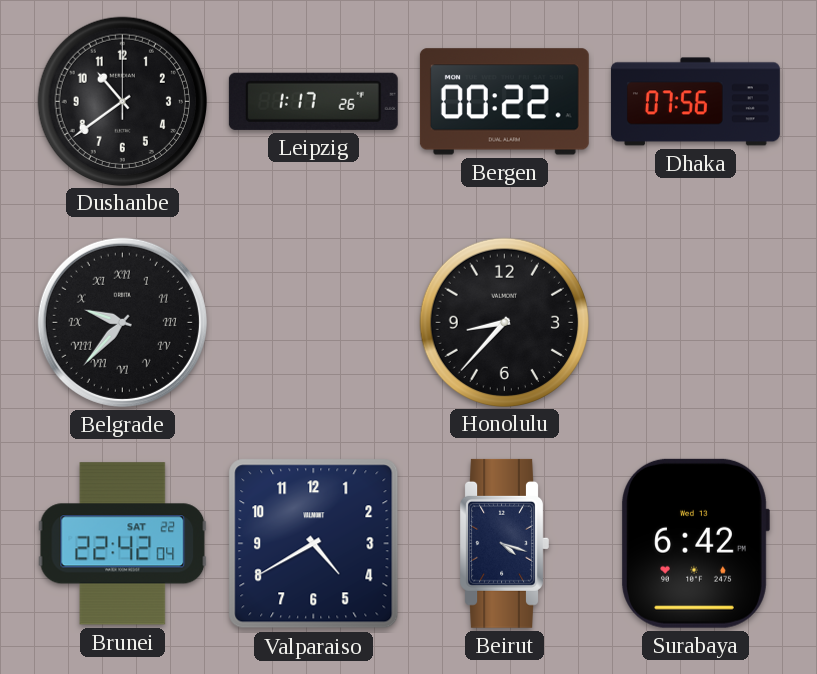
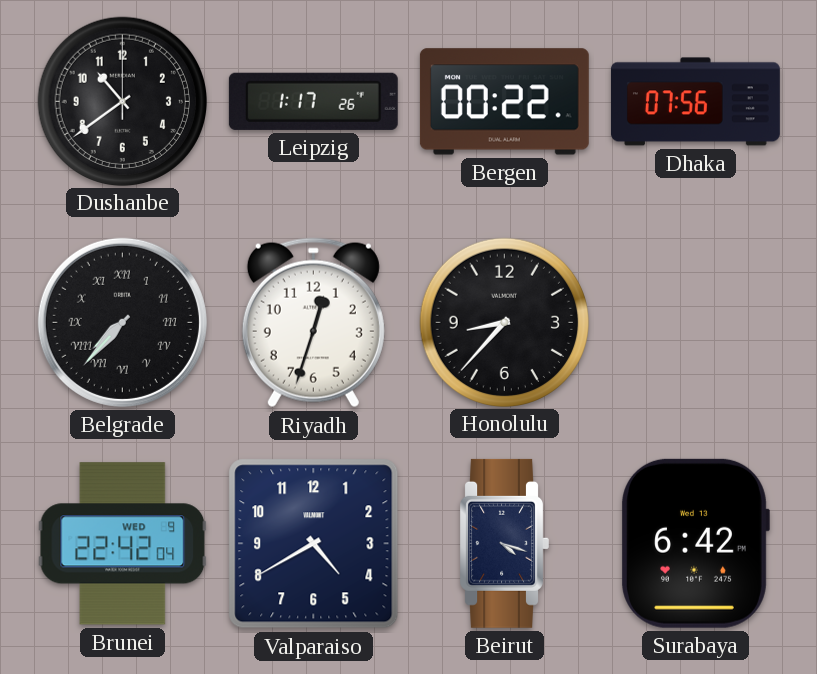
Belgrade: 9:37 -> 7:37
Riyadh: none -> 12:33
Brunei date: SAT 22 -> WED 9
